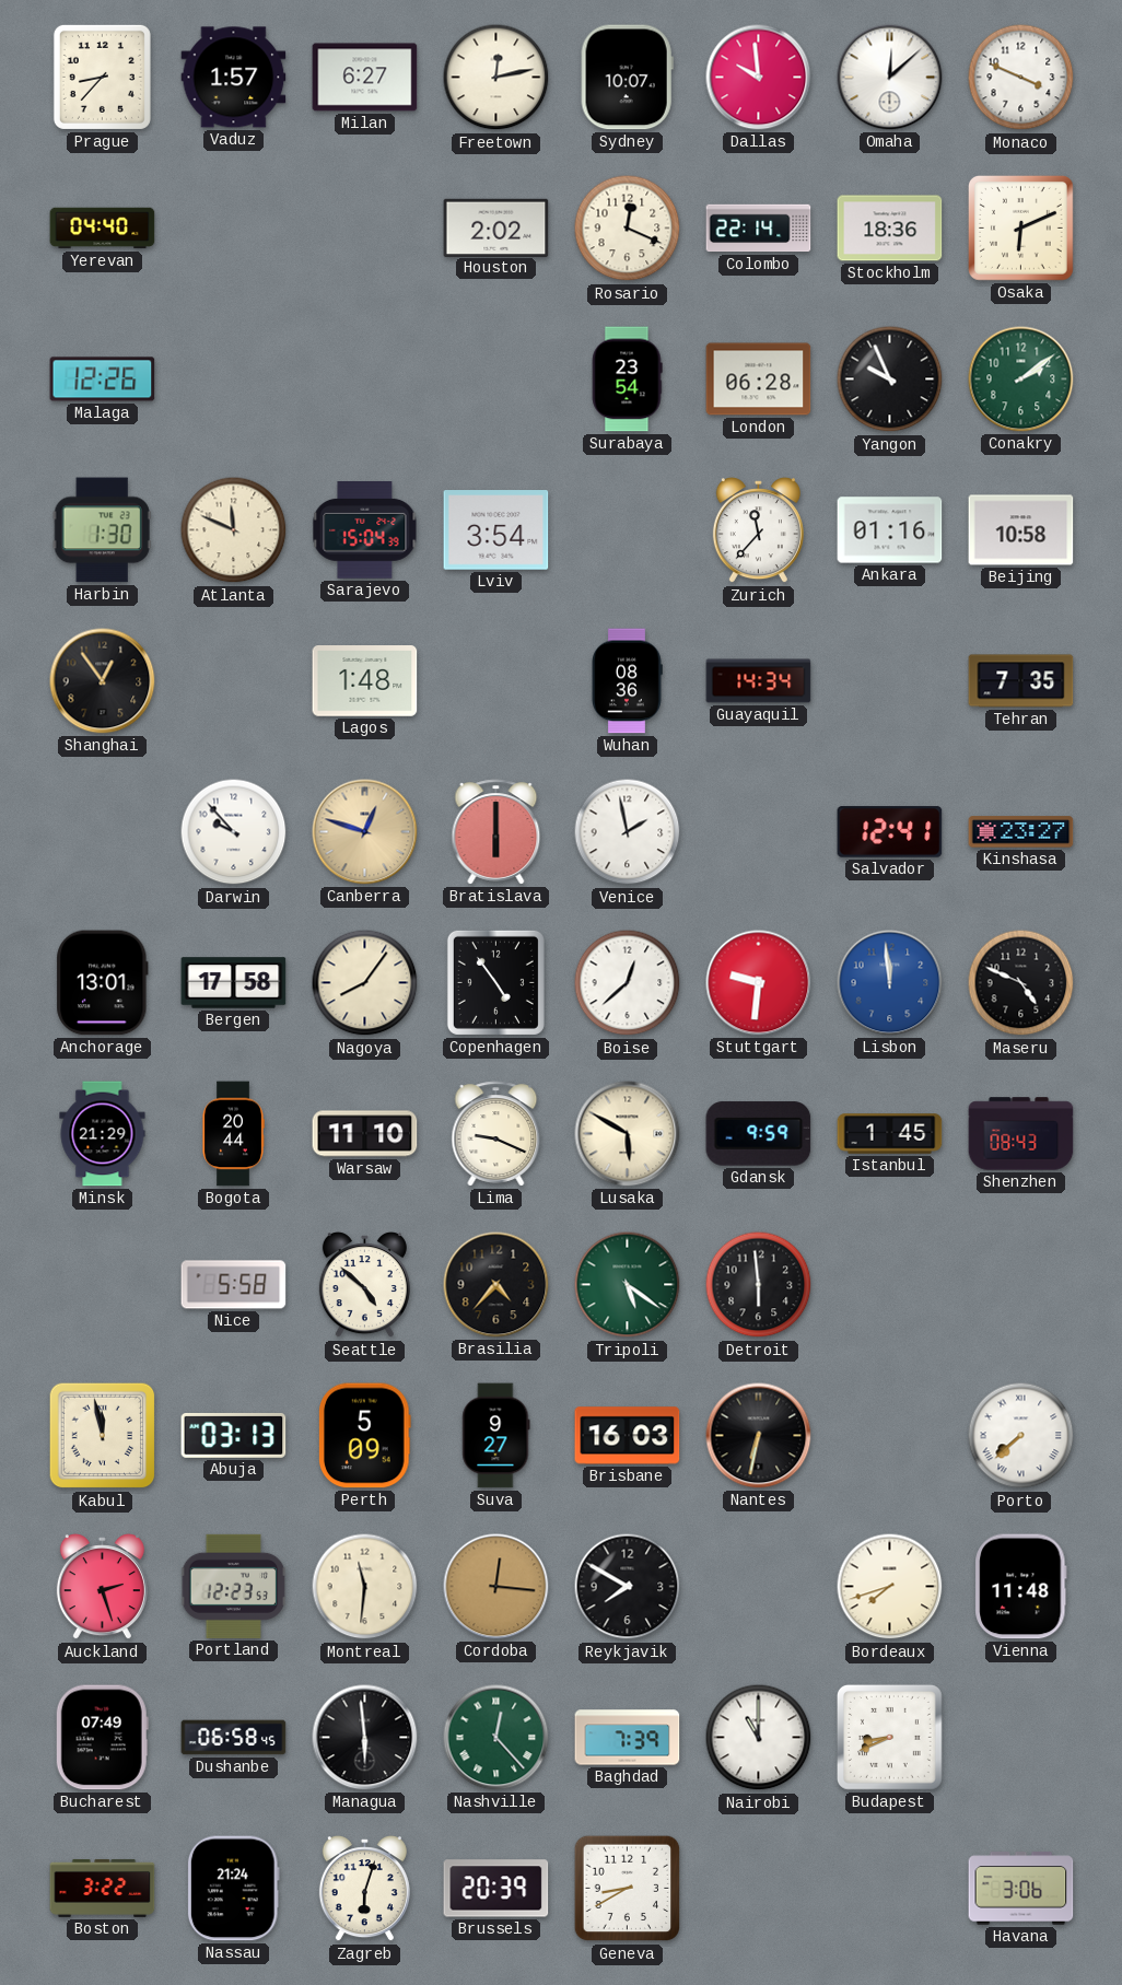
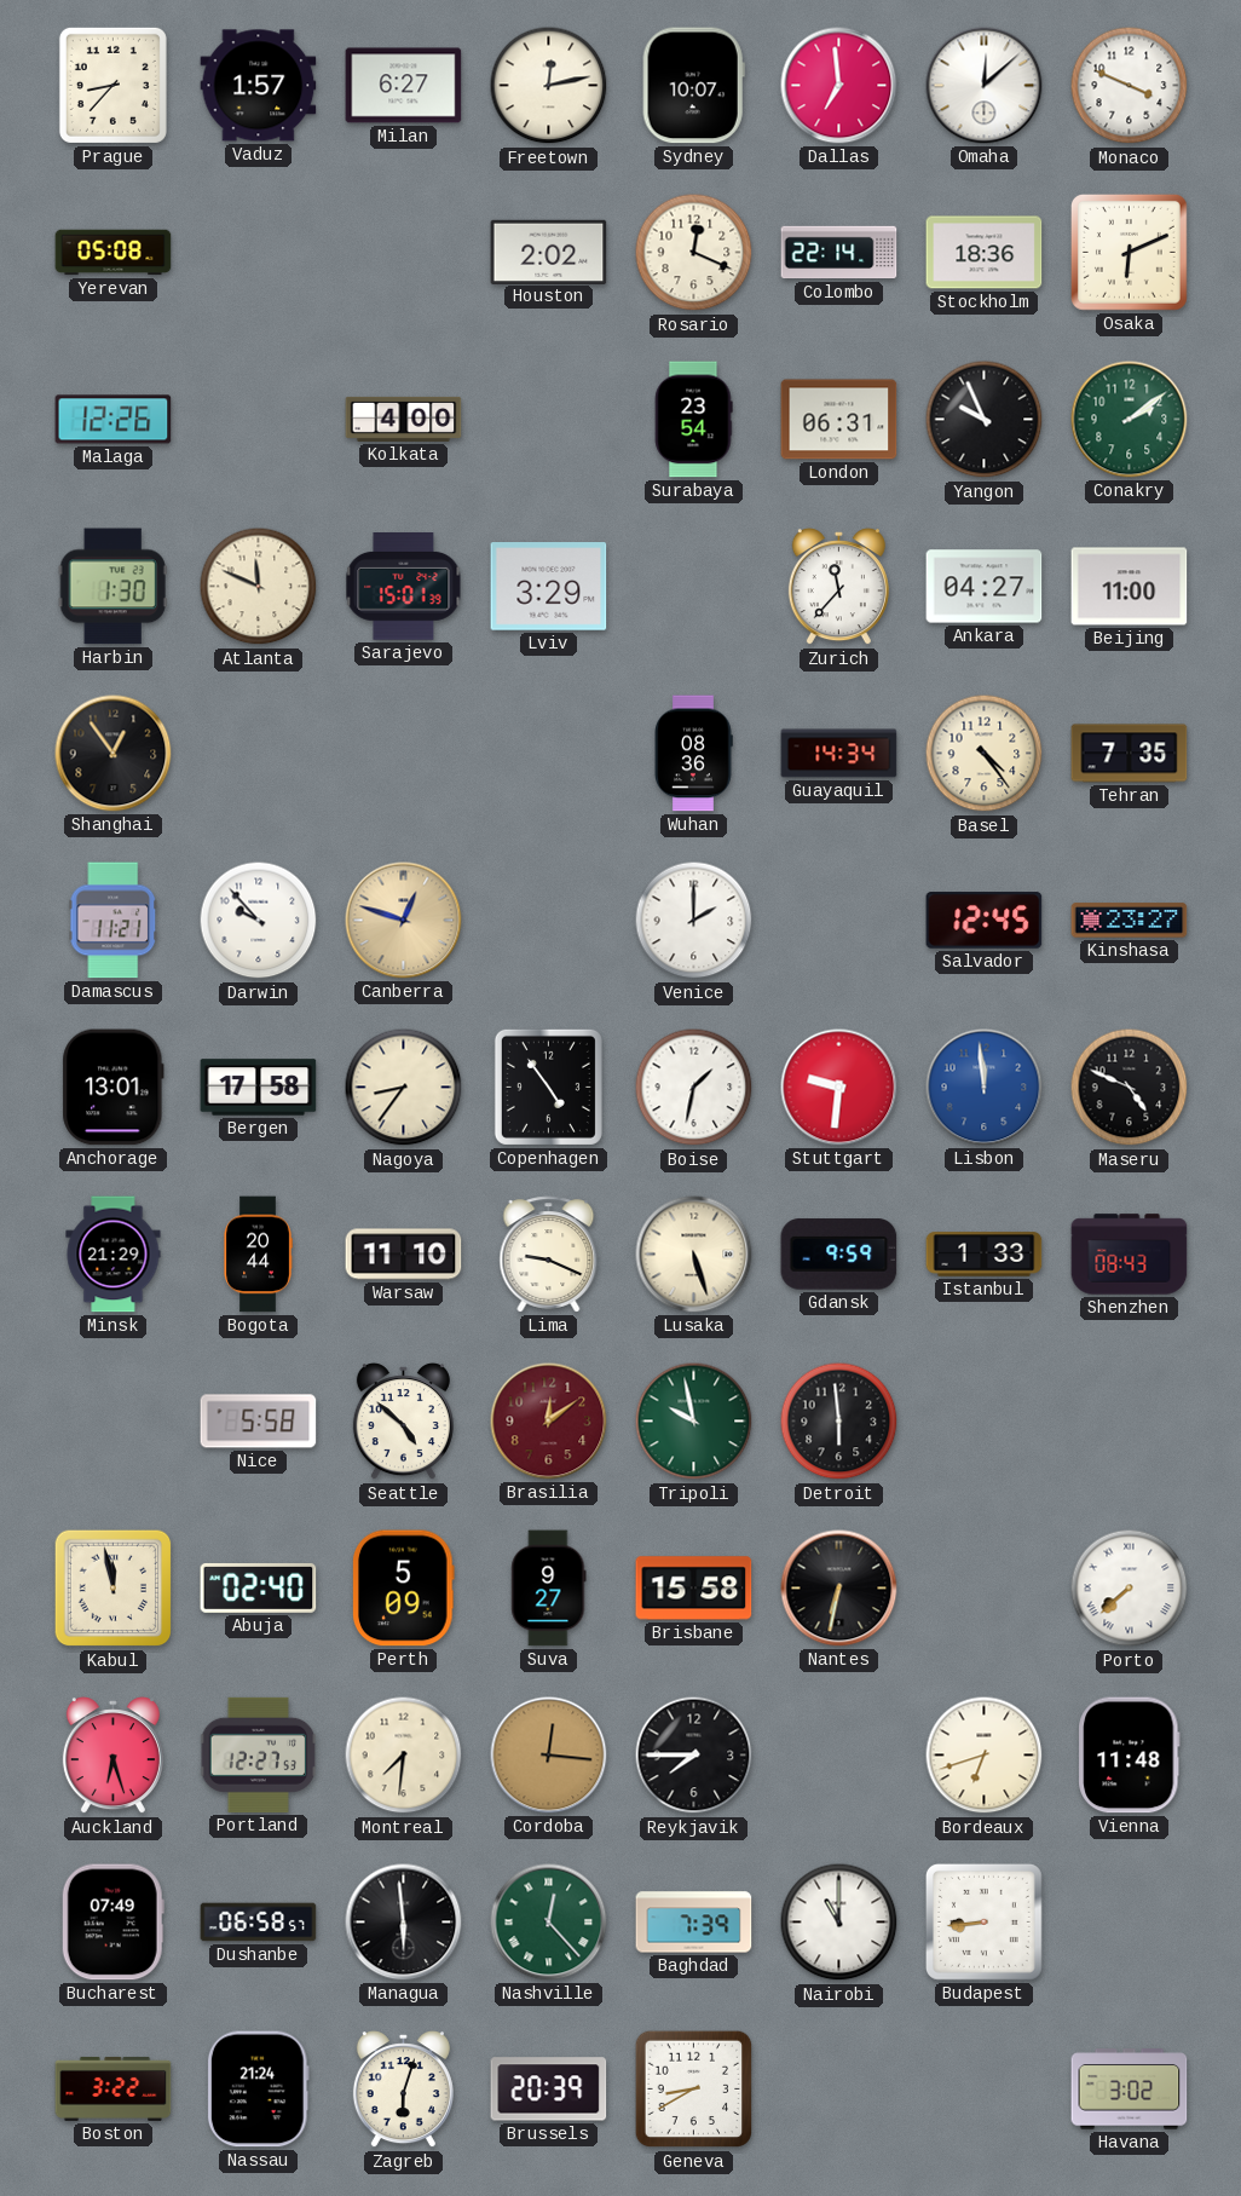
Dallas: 9:59 -> 6:59
Yerevan: 04:40 -> 05:08
Kolkata: none -> 4:00
London: 06:28 -> 06:31
Sarajevo: 15:04 -> 15:01
Lviv: 3:54 -> 3:29
Ankara: 01:16 -> 04:27
Beijing: 10:58 -> 11:00
Lagos: 1:48 -> none
Basel: none -> 4:24
Damascus: none -> 11:21
Bratislava: 6:00 -> none
Venice: 1:58 -> 2:00
Salvador: 12:41 -> 12:45
Nagoya: 8:06 -> 8:36
Boise: 12:38 -> 1:32
Lusaka: 5:50 -> 5:27
Istanbul: 1:45 -> 1:33
Brasilia: 4:37 -> 12:09
Brasilia dial: black -> burgundy
Tripoli: 5:21 -> 9:58
Abuja: 03:13 -> 02:40
Brisbane: 16:03 -> 15:58
Auckland: 2:27 -> 6:27
Portland: 12:23 -> 12:27
Montreal: 11:31 -> 7:31
Reykjavik: 7:50 -> 7:45
Bordeaux: 7:42 -> 6:42
Dushanbe: 06:58:45 -> 06:58:57
Budapest: 8:41 -> 8:44
Havana: 3:06 -> 3:02
